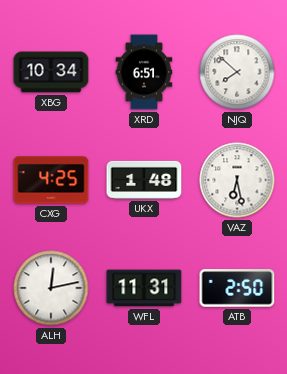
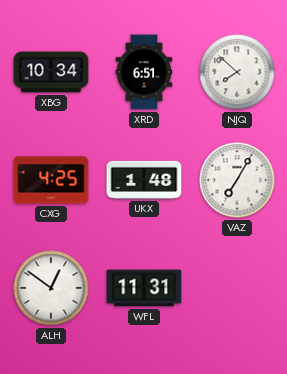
VAZ: 6:28 -> 7:05
ALH: 12:13 -> 12:51
ATB: 2:50 -> none
